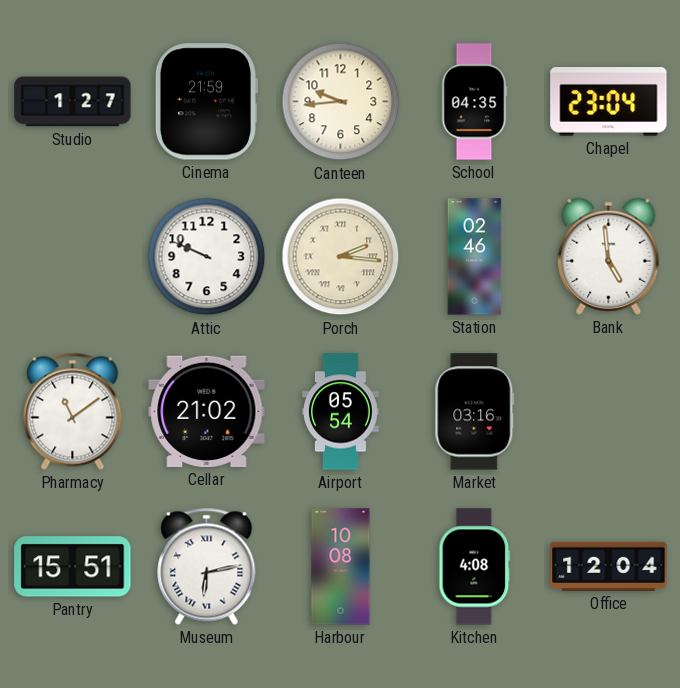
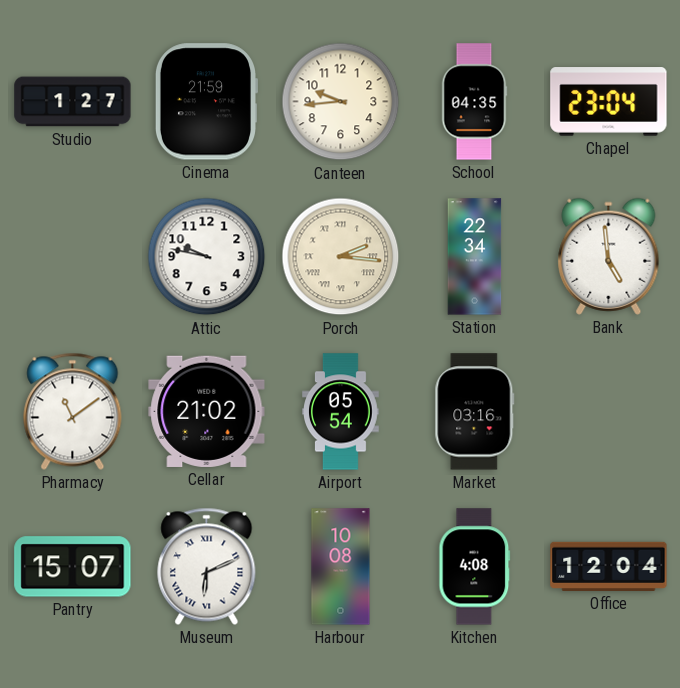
Attic: 9:49 -> 9:47
Station: 02:46 -> 22:34
Pantry: 15:51 -> 15:07
Museum: 6:13 -> 6:11
